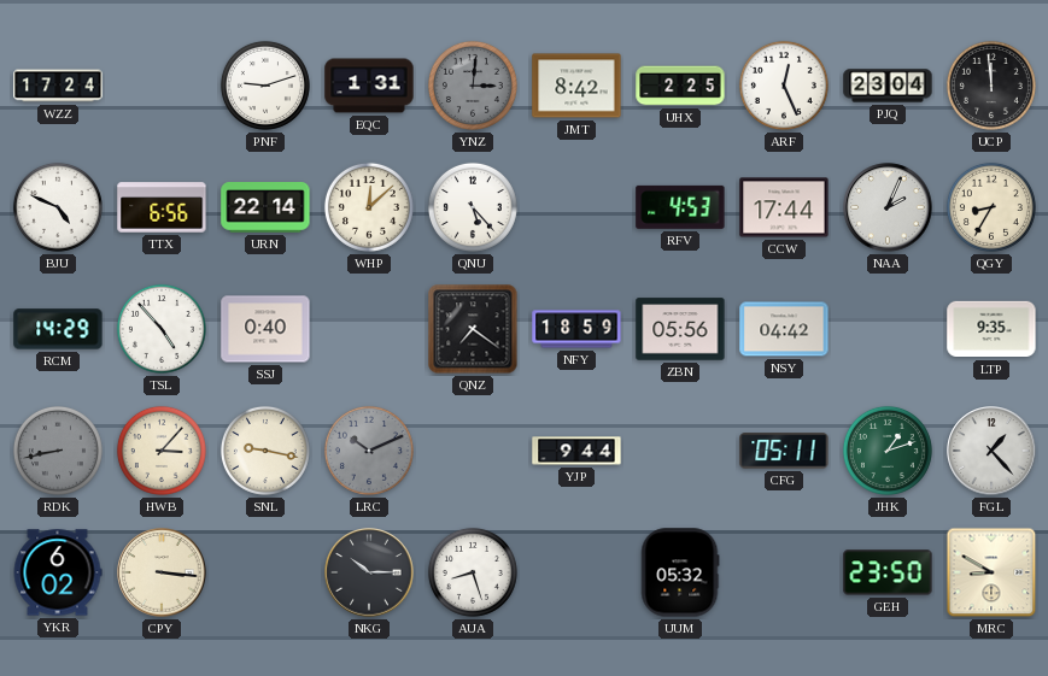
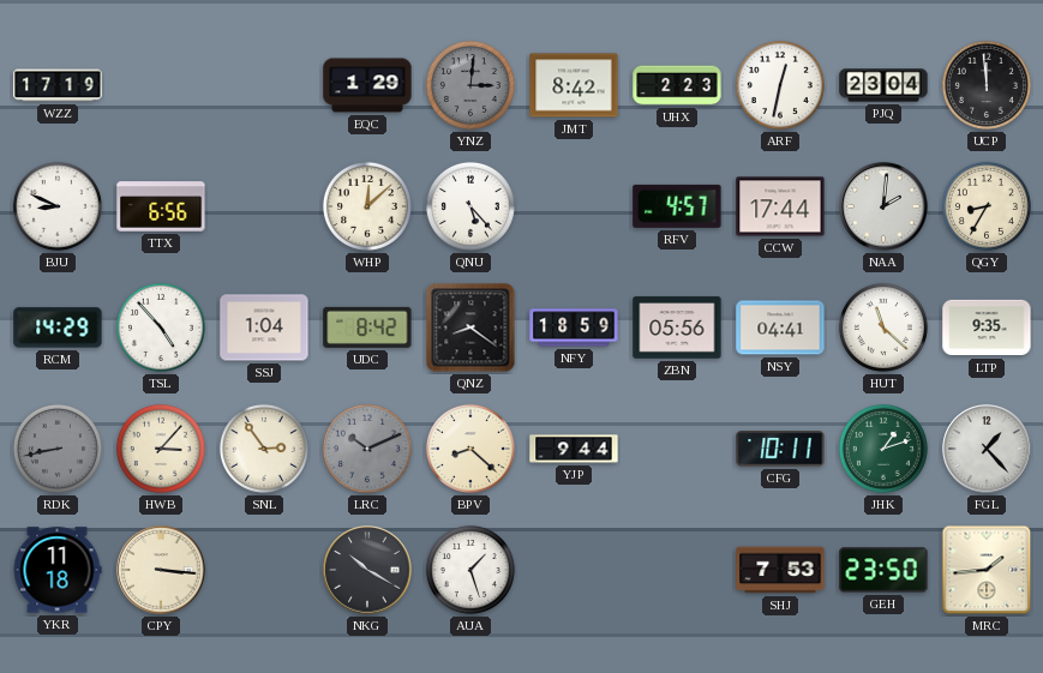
WZZ: 17:24 -> 17:19
PNF: 9:12 -> none
EQC: 1:31 -> 1:29
UHX: 2:25 -> 2:23
ARF: 12:26 -> 12:32
BJU: 4:49 -> 8:49
URN: 22:14 -> none
RFV: 4:53 -> 4:57
NAA: 2:04 -> 2:01
SSJ: 0:40 -> 1:04
UDC: none -> 8:42
QNZ: 7:21 -> 8:21
NSY: 04:42 -> 04:41
HUT: none -> 11:22
SNL: 9:17 -> 2:54
BPV: none -> 8:22
CFG: 05:11 -> 10:11
YKR: 6:02 -> 11:18
NKG: 10:15 -> 10:20
AUA: 8:27 -> 1:27
UUM: 05:32 -> none
SHJ: none -> 7:53
MRC: 8:50 -> 1:44
